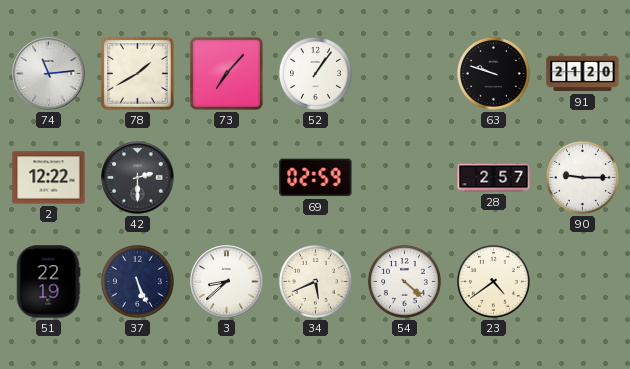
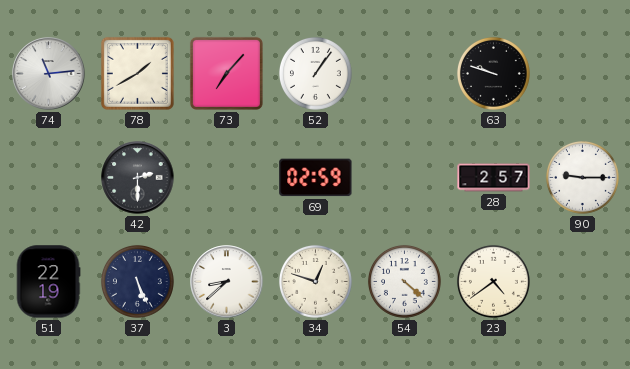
91: 21:20 -> none
2: 12:22 -> none
34: 5:41 -> 12:48
